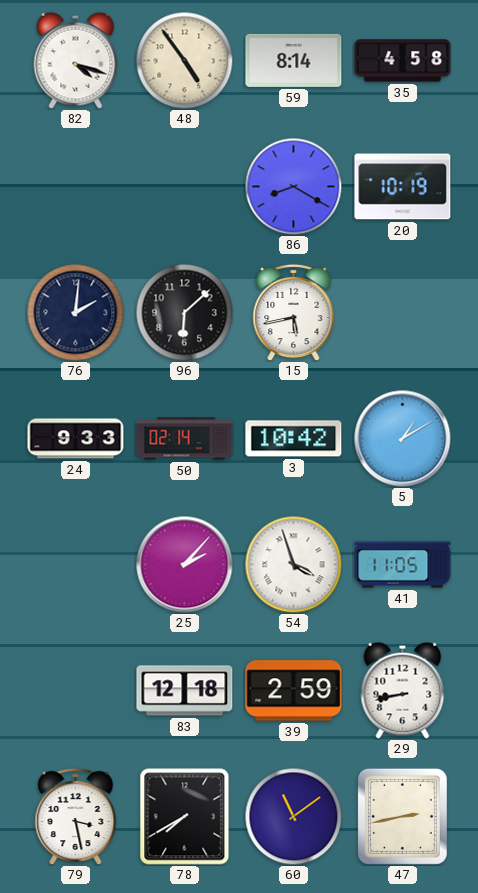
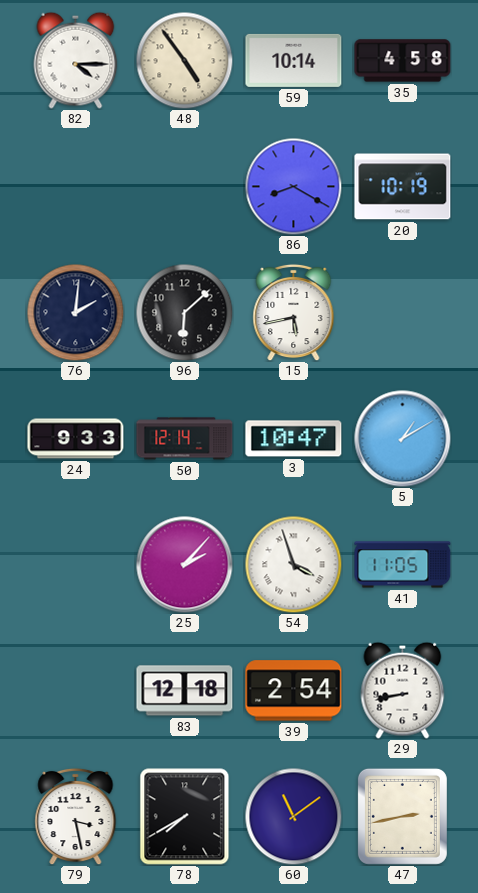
82: 4:18 -> 4:15
59: 8:14 -> 10:14
50: 02:14 -> 12:14
3: 10:42 -> 10:47
39: 2:59 -> 2:54
